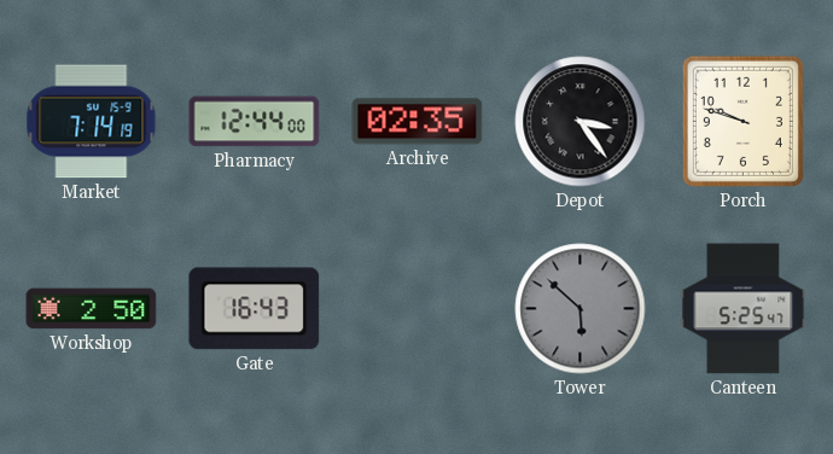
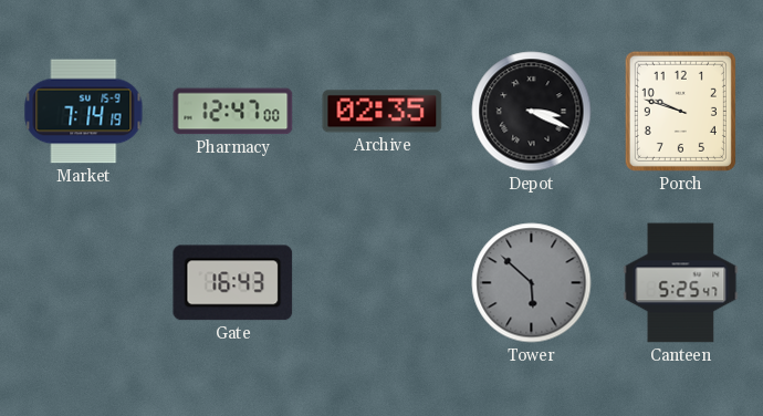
Pharmacy: 12:44 -> 12:47
Depot: 3:24 -> 3:19
Workshop: 2:50 -> none
